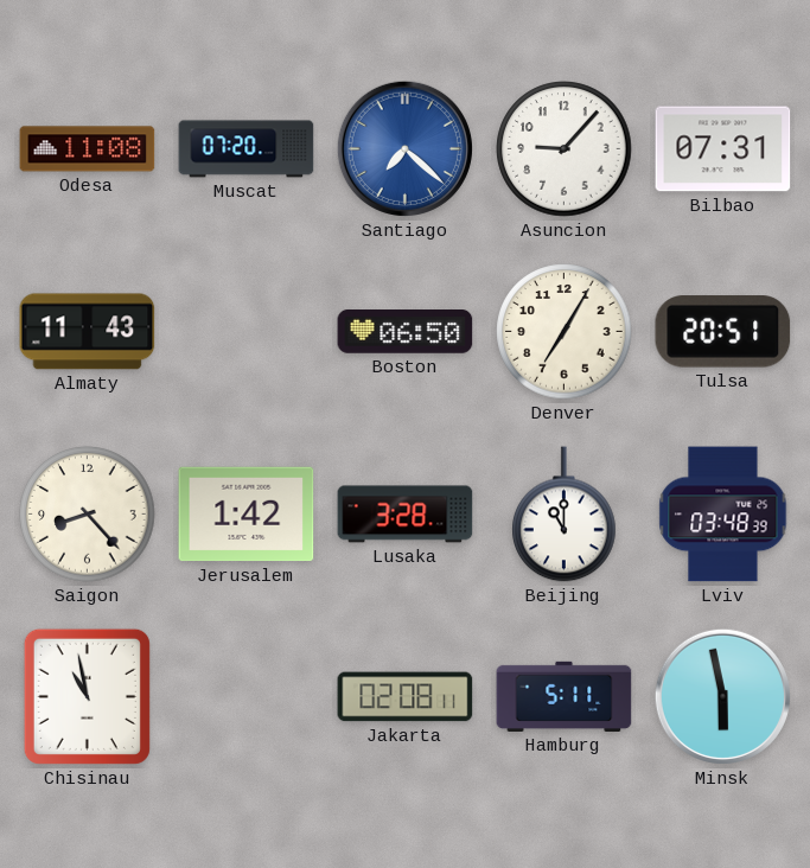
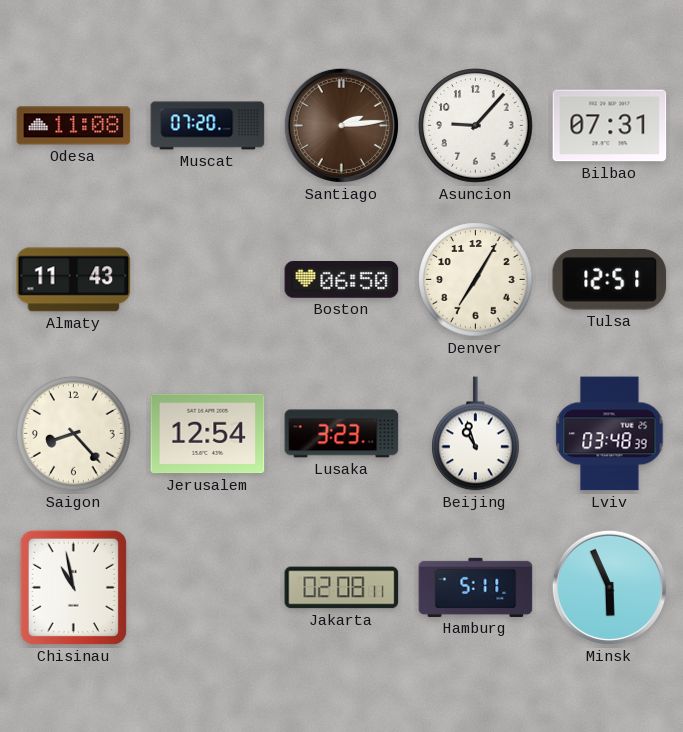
Santiago: 7:22 -> 2:14
Santiago dial: blue -> brown
Tulsa: 20:51 -> 12:51
Jerusalem: 1:42 -> 12:54
Lusaka: 3:28 -> 3:23
Beijing: 11:00 -> 10:57
Minsk: 5:58 -> 5:56
